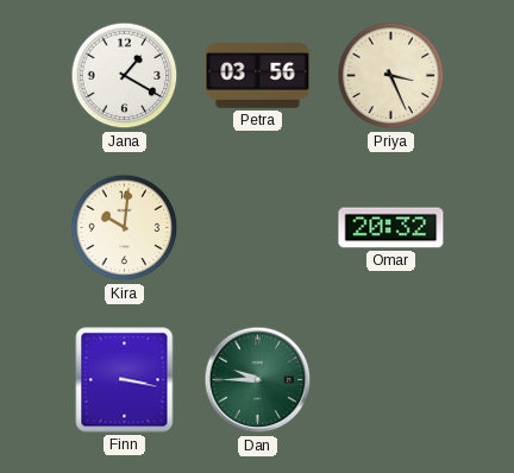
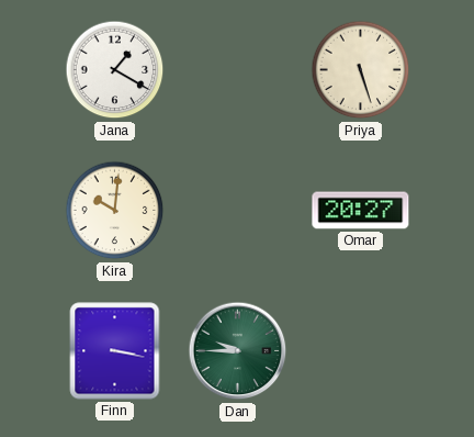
Petra: 03:56 -> none
Priya: 3:26 -> 5:27
Omar: 20:32 -> 20:27
